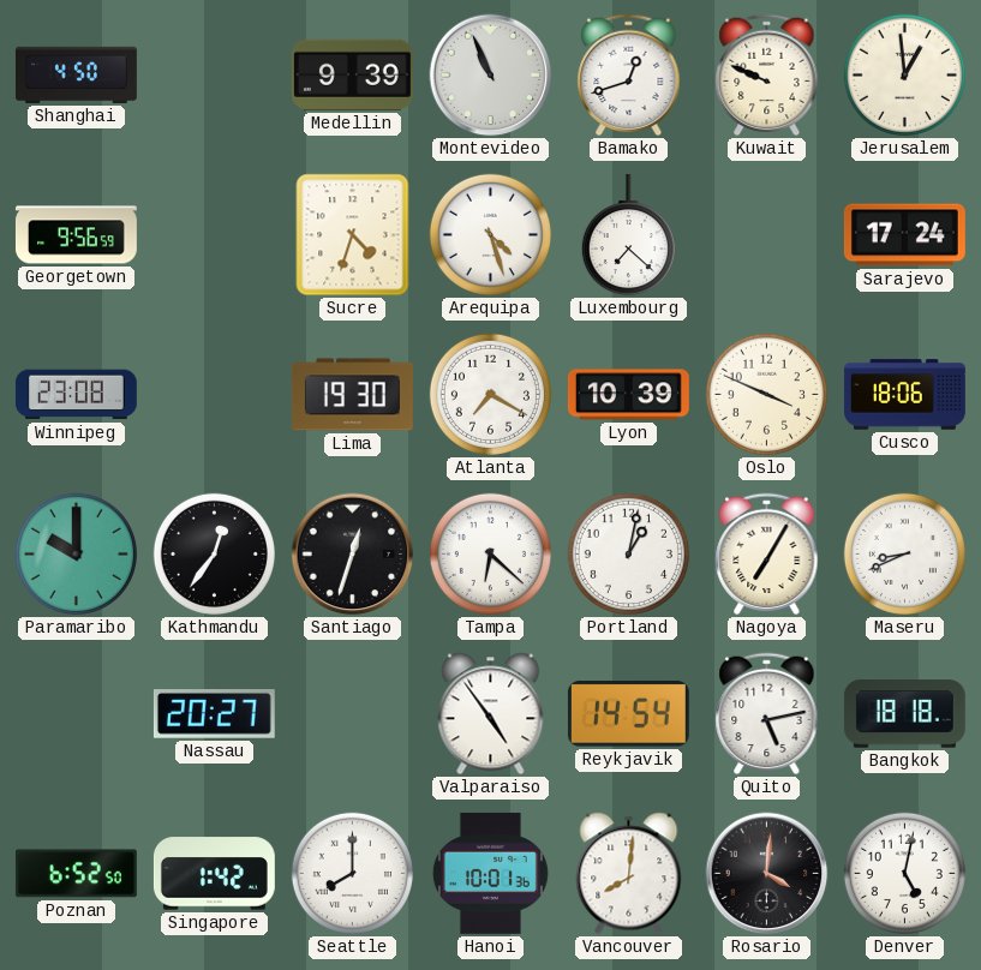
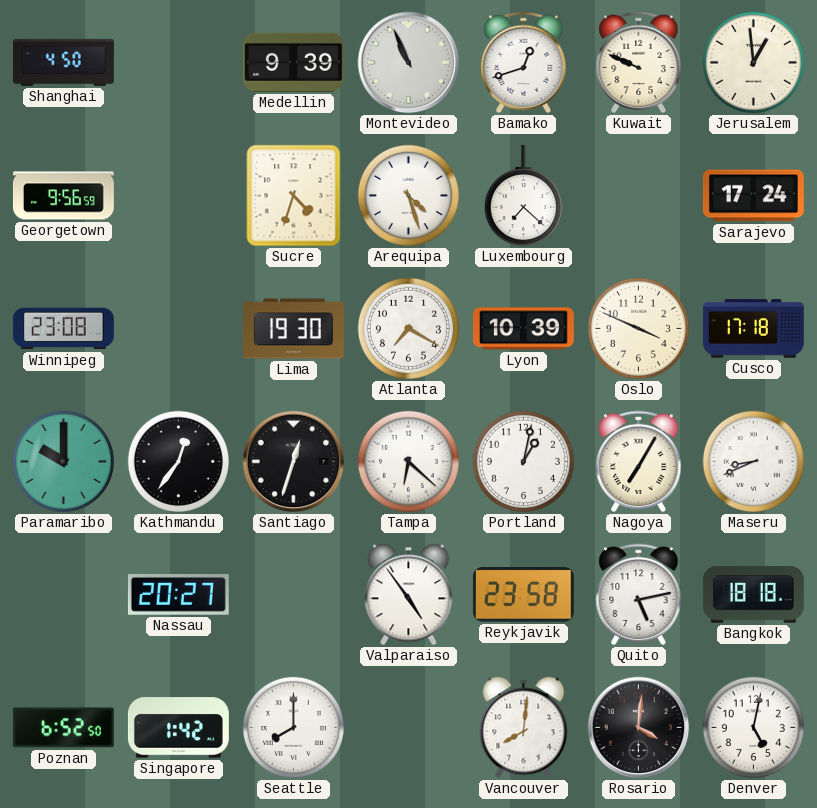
Cusco: 18:06 -> 17:18
Reykjavik: 14:54 -> 23:58
Hanoi: 10:01 -> none
